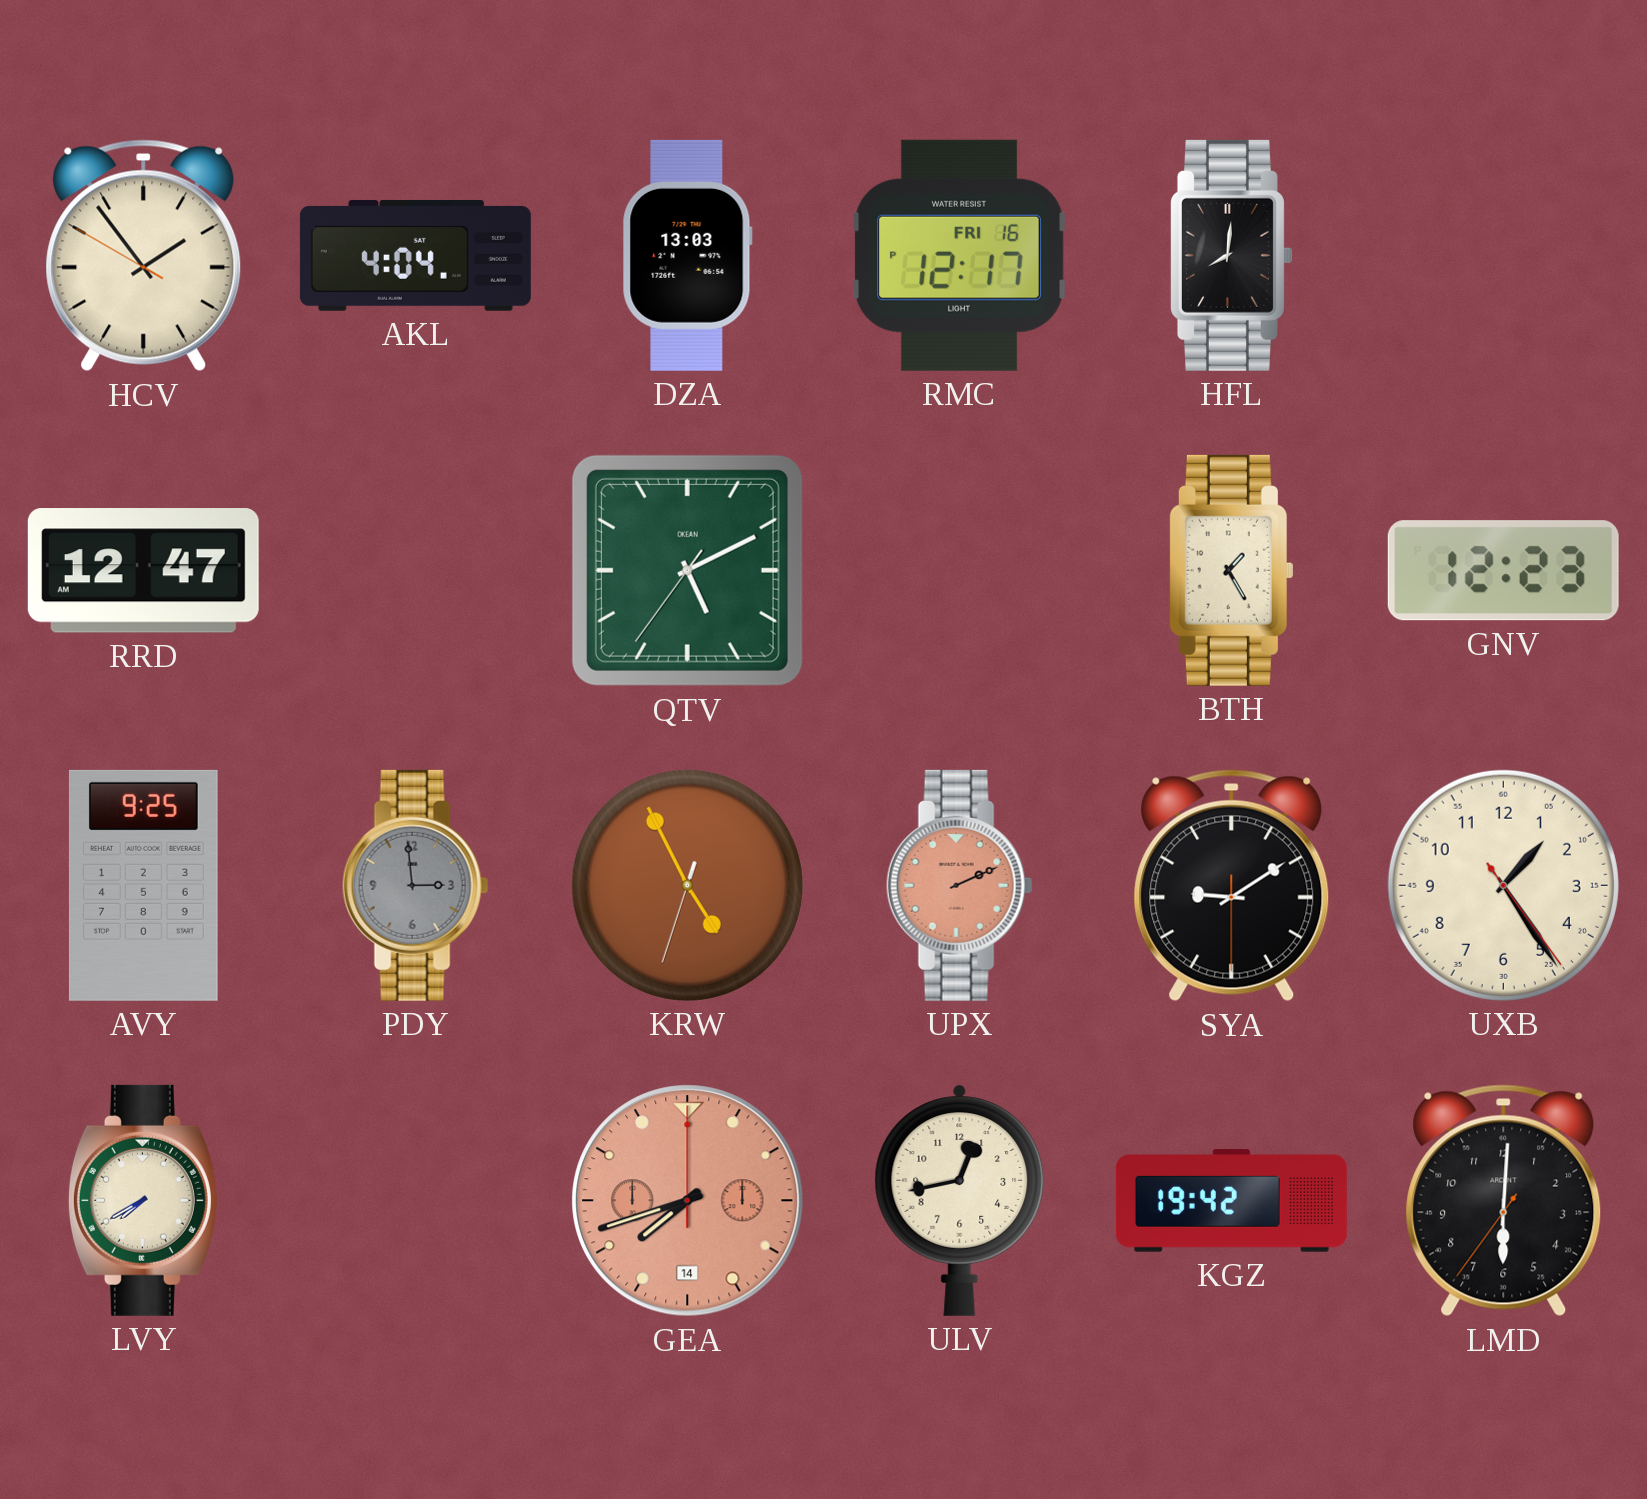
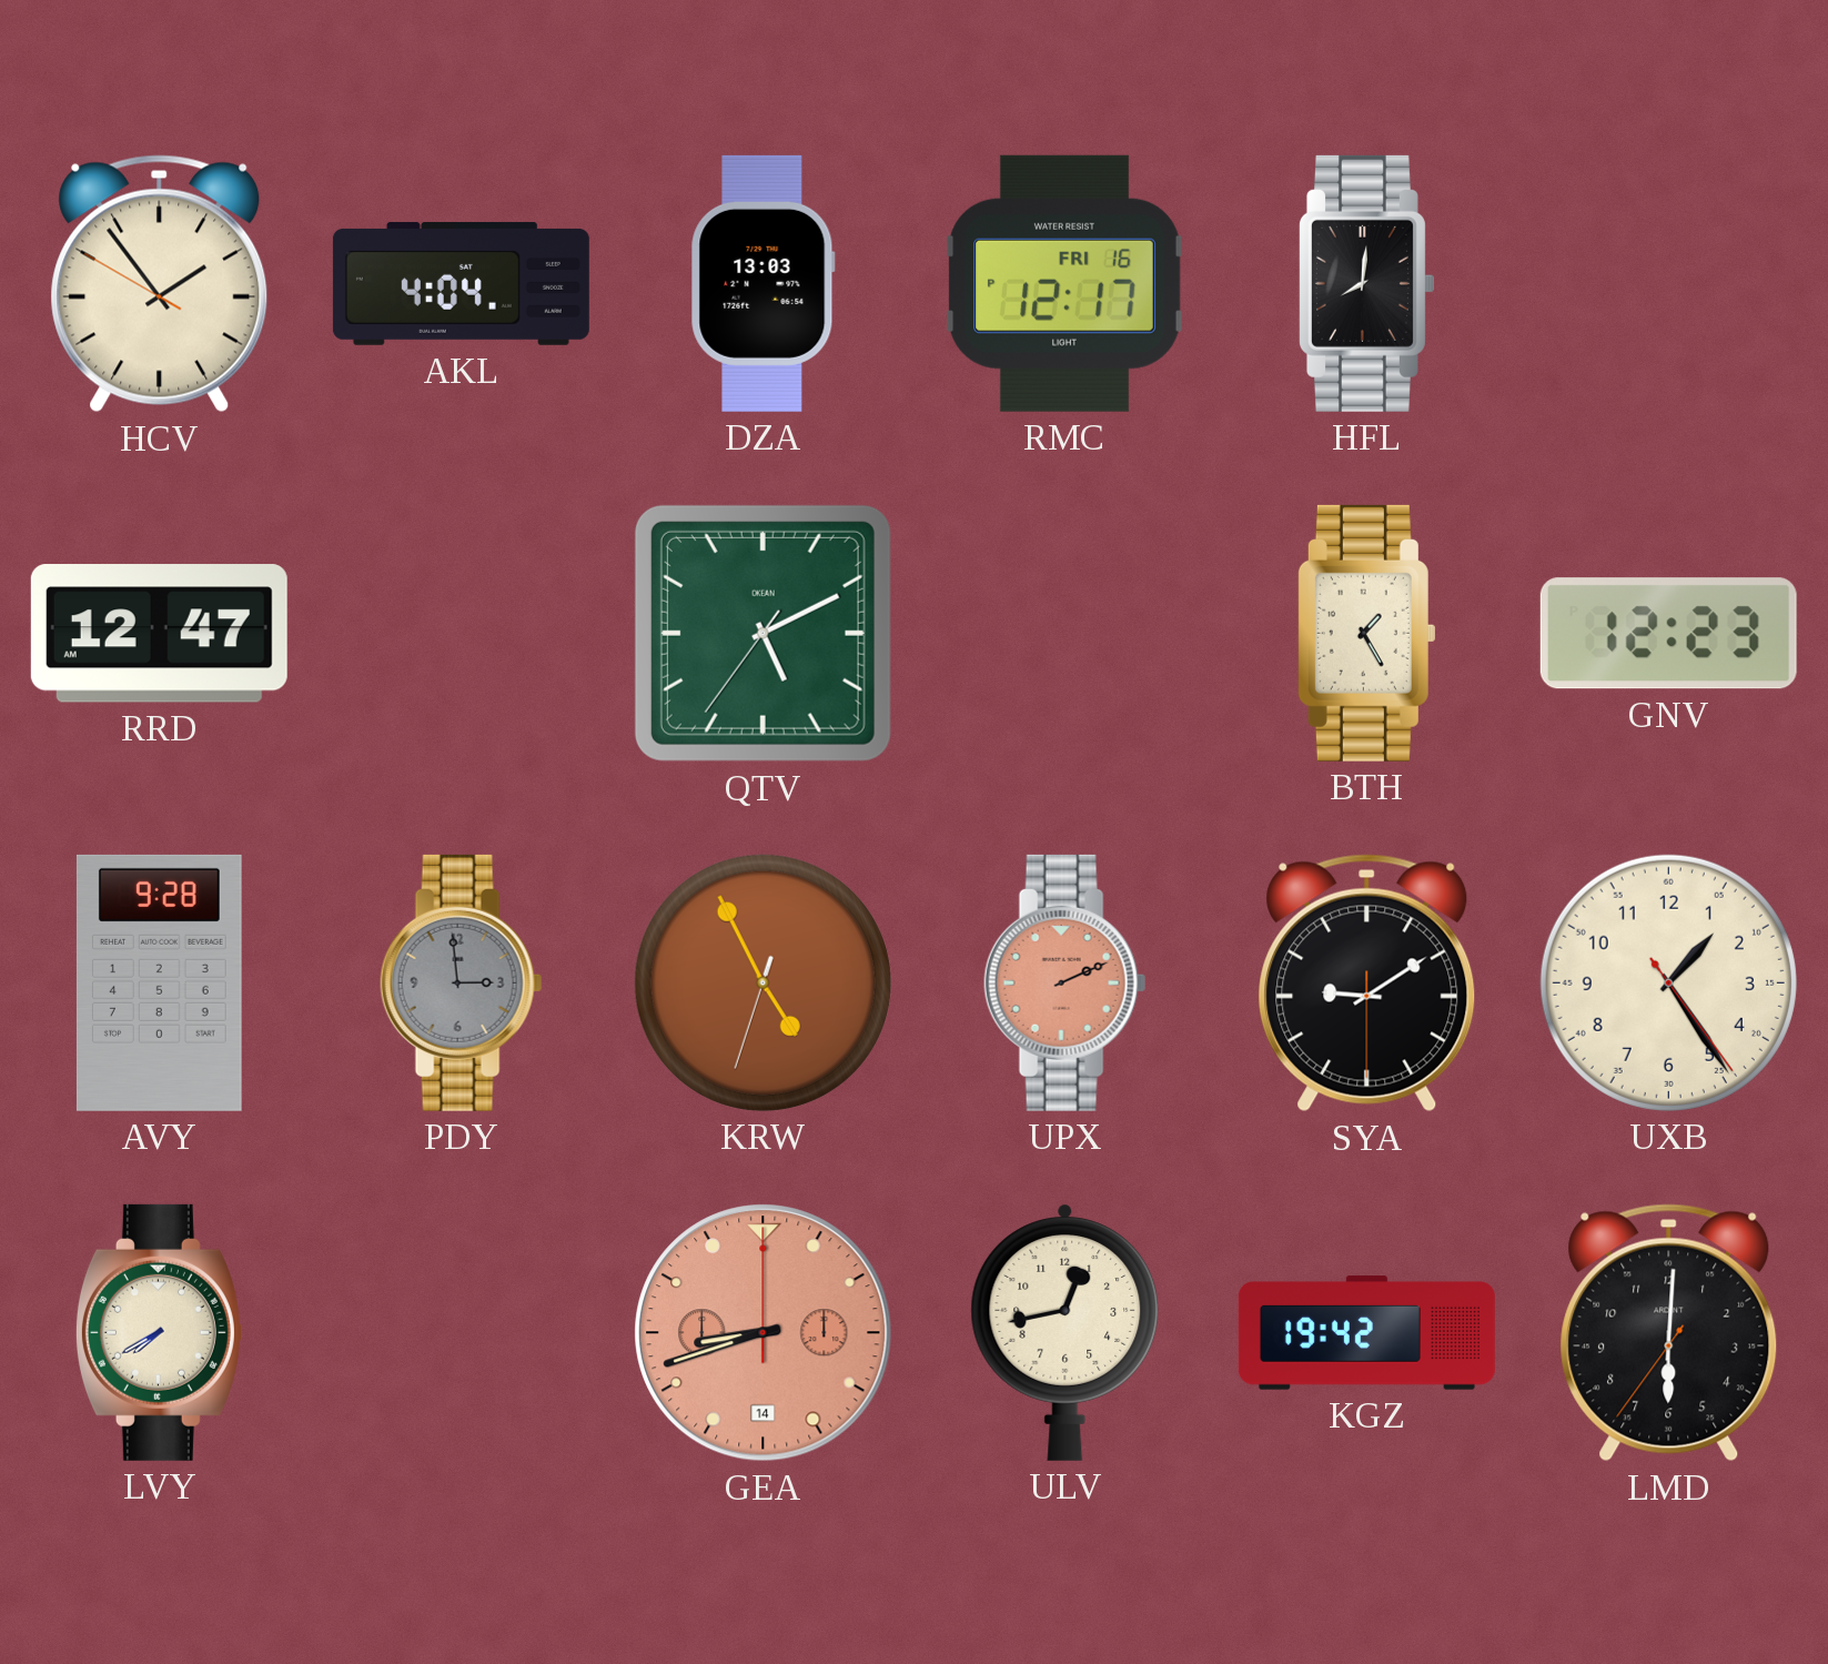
AVY: 9:25 -> 9:28
GEA: 7:42 -> 8:42
